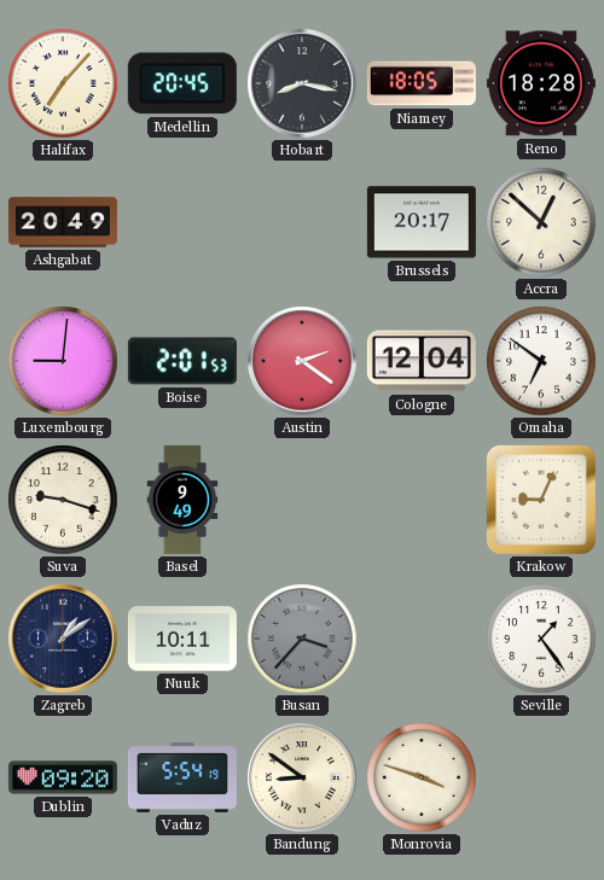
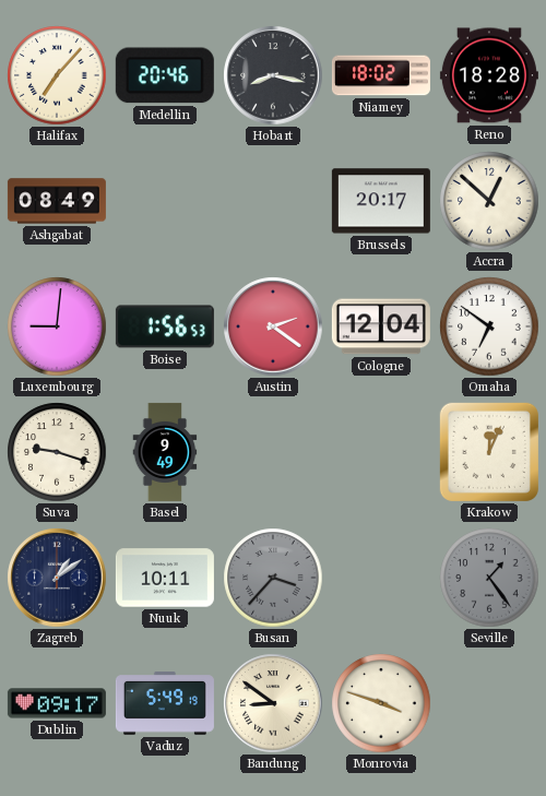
Medellin: 20:45 -> 20:46
Niamey: 18:05 -> 18:02
Ashgabat: 20:49 -> 08:49
Boise: 2:01 -> 1:56
Krakow: 9:04 -> 12:04
Seville dial: white -> grey
Dublin: 09:20 -> 09:17
Vaduz: 5:54 -> 5:49
